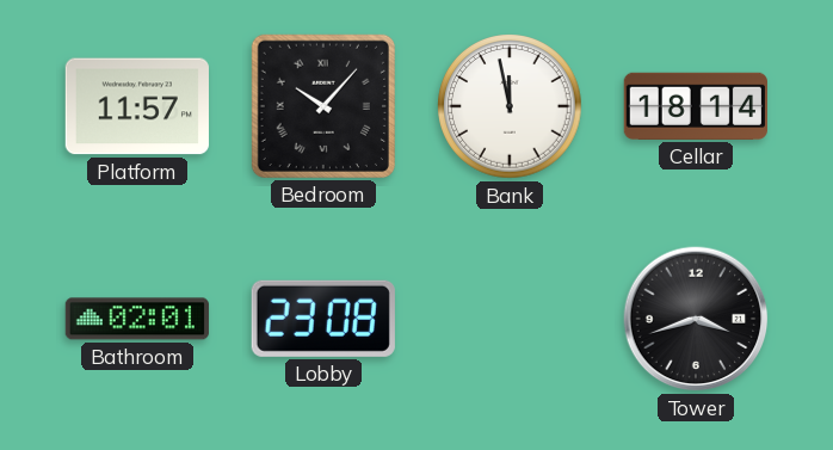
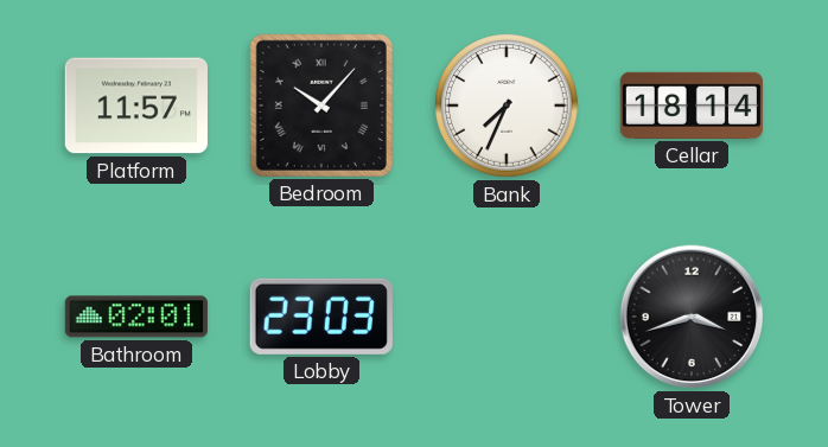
Bank: 11:58 -> 7:34
Lobby: 23:08 -> 23:03
